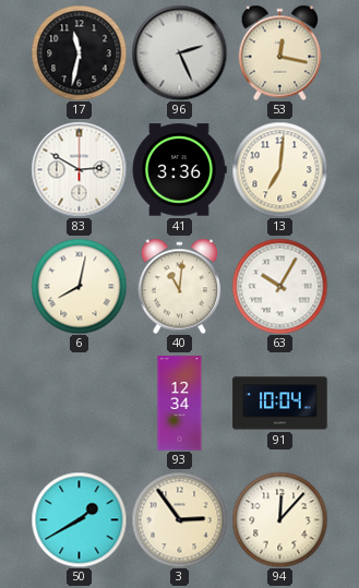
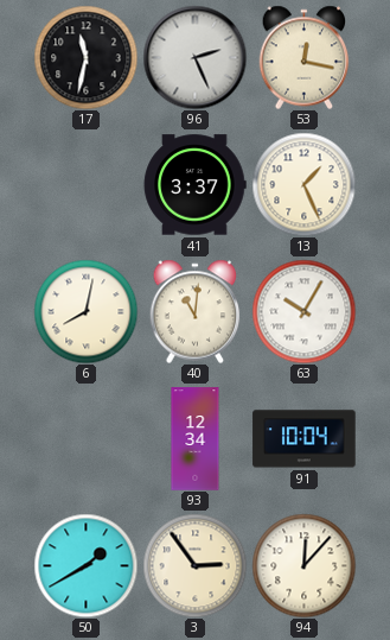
83: 2:50 -> none
41: 3:36 -> 3:37
13: 7:01 -> 1:26
